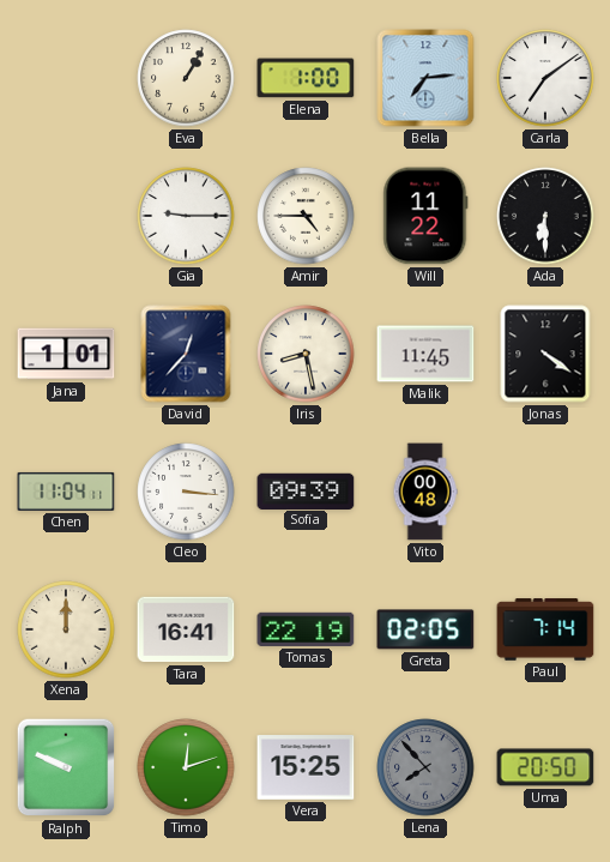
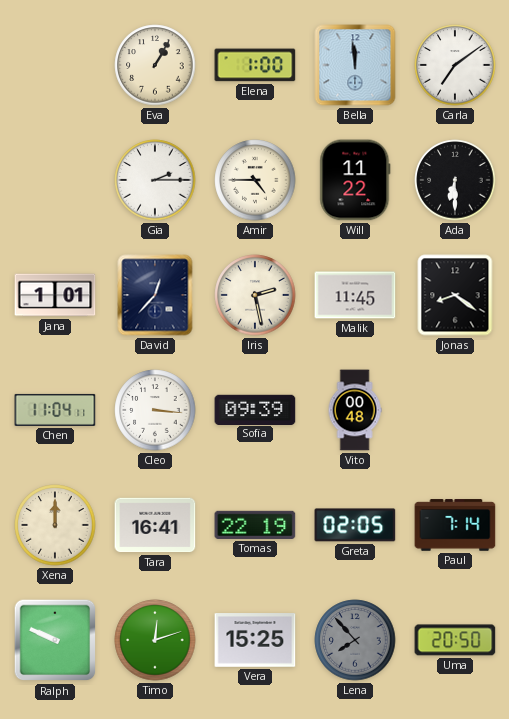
Bella: 7:14 -> 11:59
Gia: 9:15 -> 2:15
Iris: 8:28 -> 2:28
Jonas: 4:21 -> 8:21
